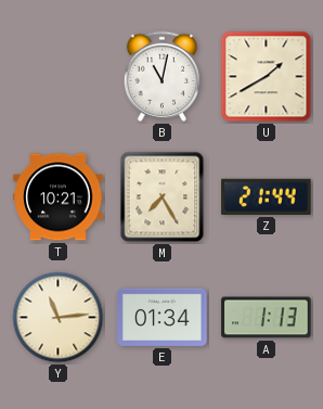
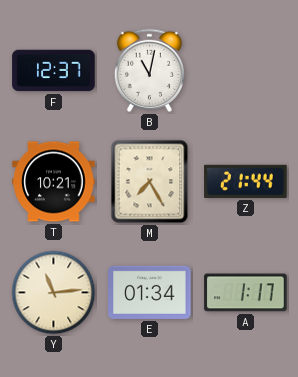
F: none -> 12:37
U: 1:40 -> none
A: 1:13 -> 1:17
